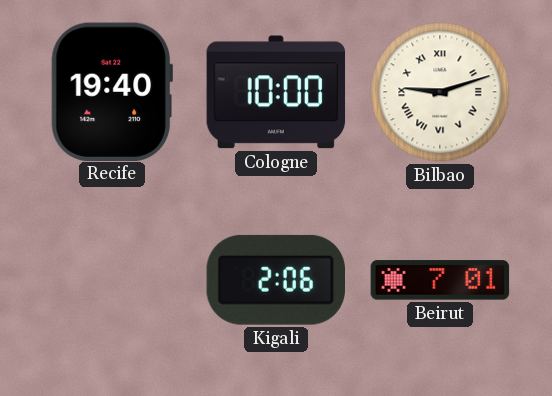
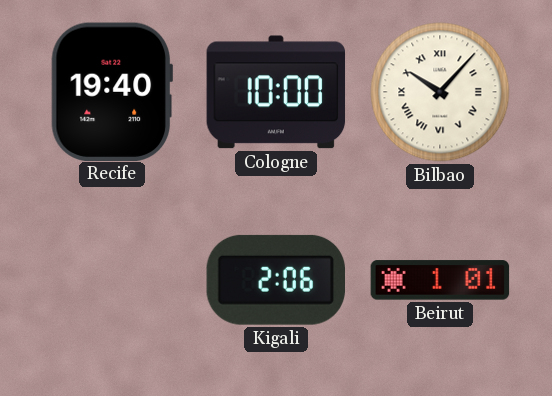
Bilbao: 9:12 -> 10:07
Beirut: 7:01 -> 1:01
